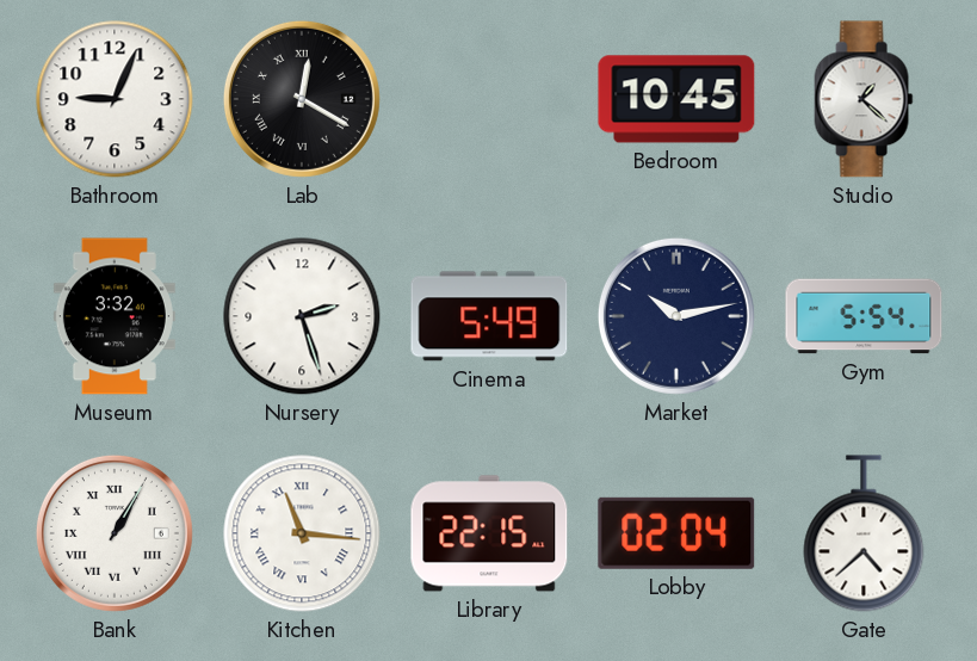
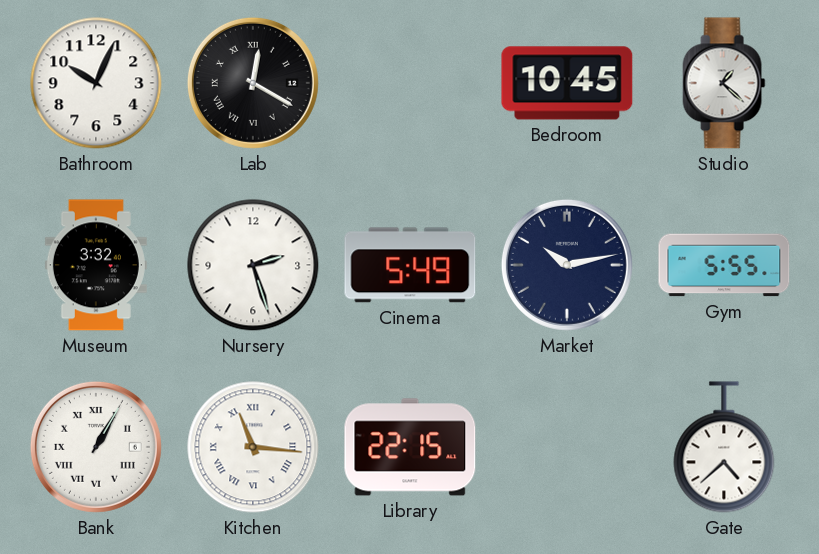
Bathroom: 9:04 -> 10:04
Gym: 5:54 -> 5:55
Lobby: 02:04 -> none
